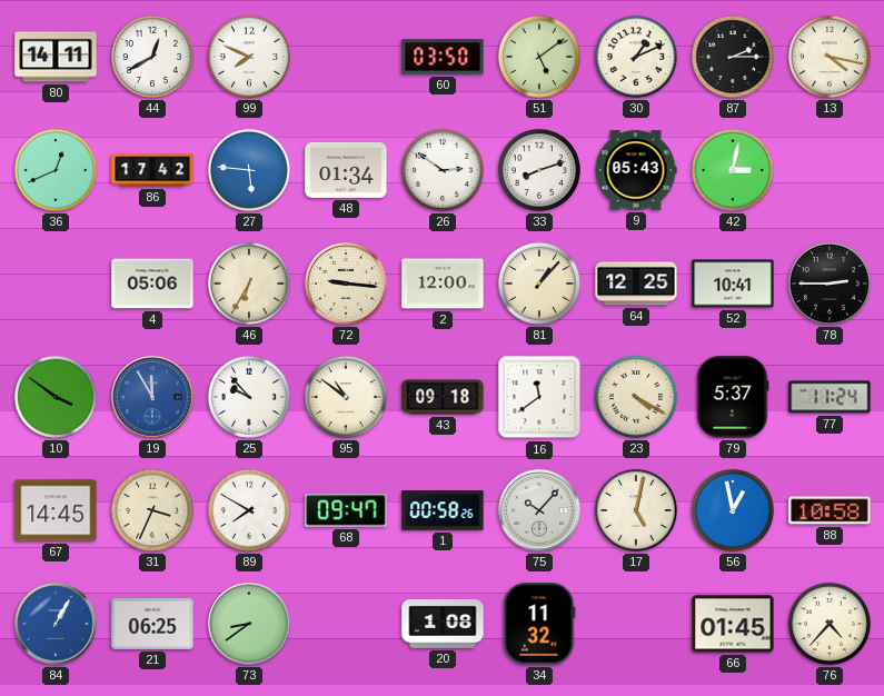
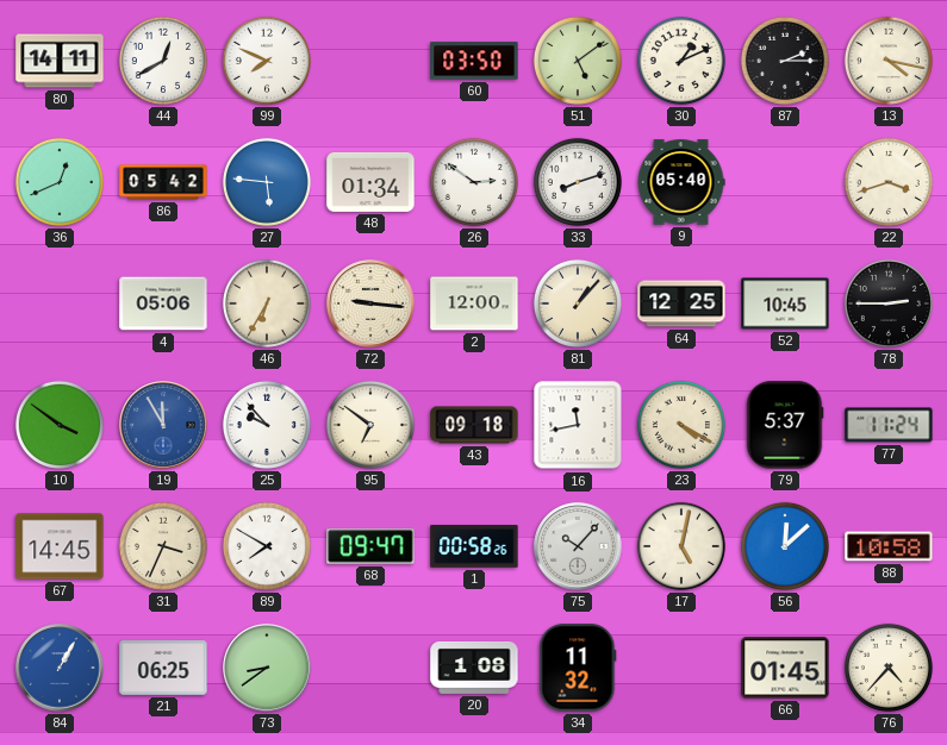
86: 17:42 -> 05:42
9: 05:43 -> 05:40
42: 3:02 -> none
22: none -> 3:42
52: 10:41 -> 10:45
95: 10:51 -> 6:51
16: 11:39 -> 11:43
56: 12:58 -> 12:08
